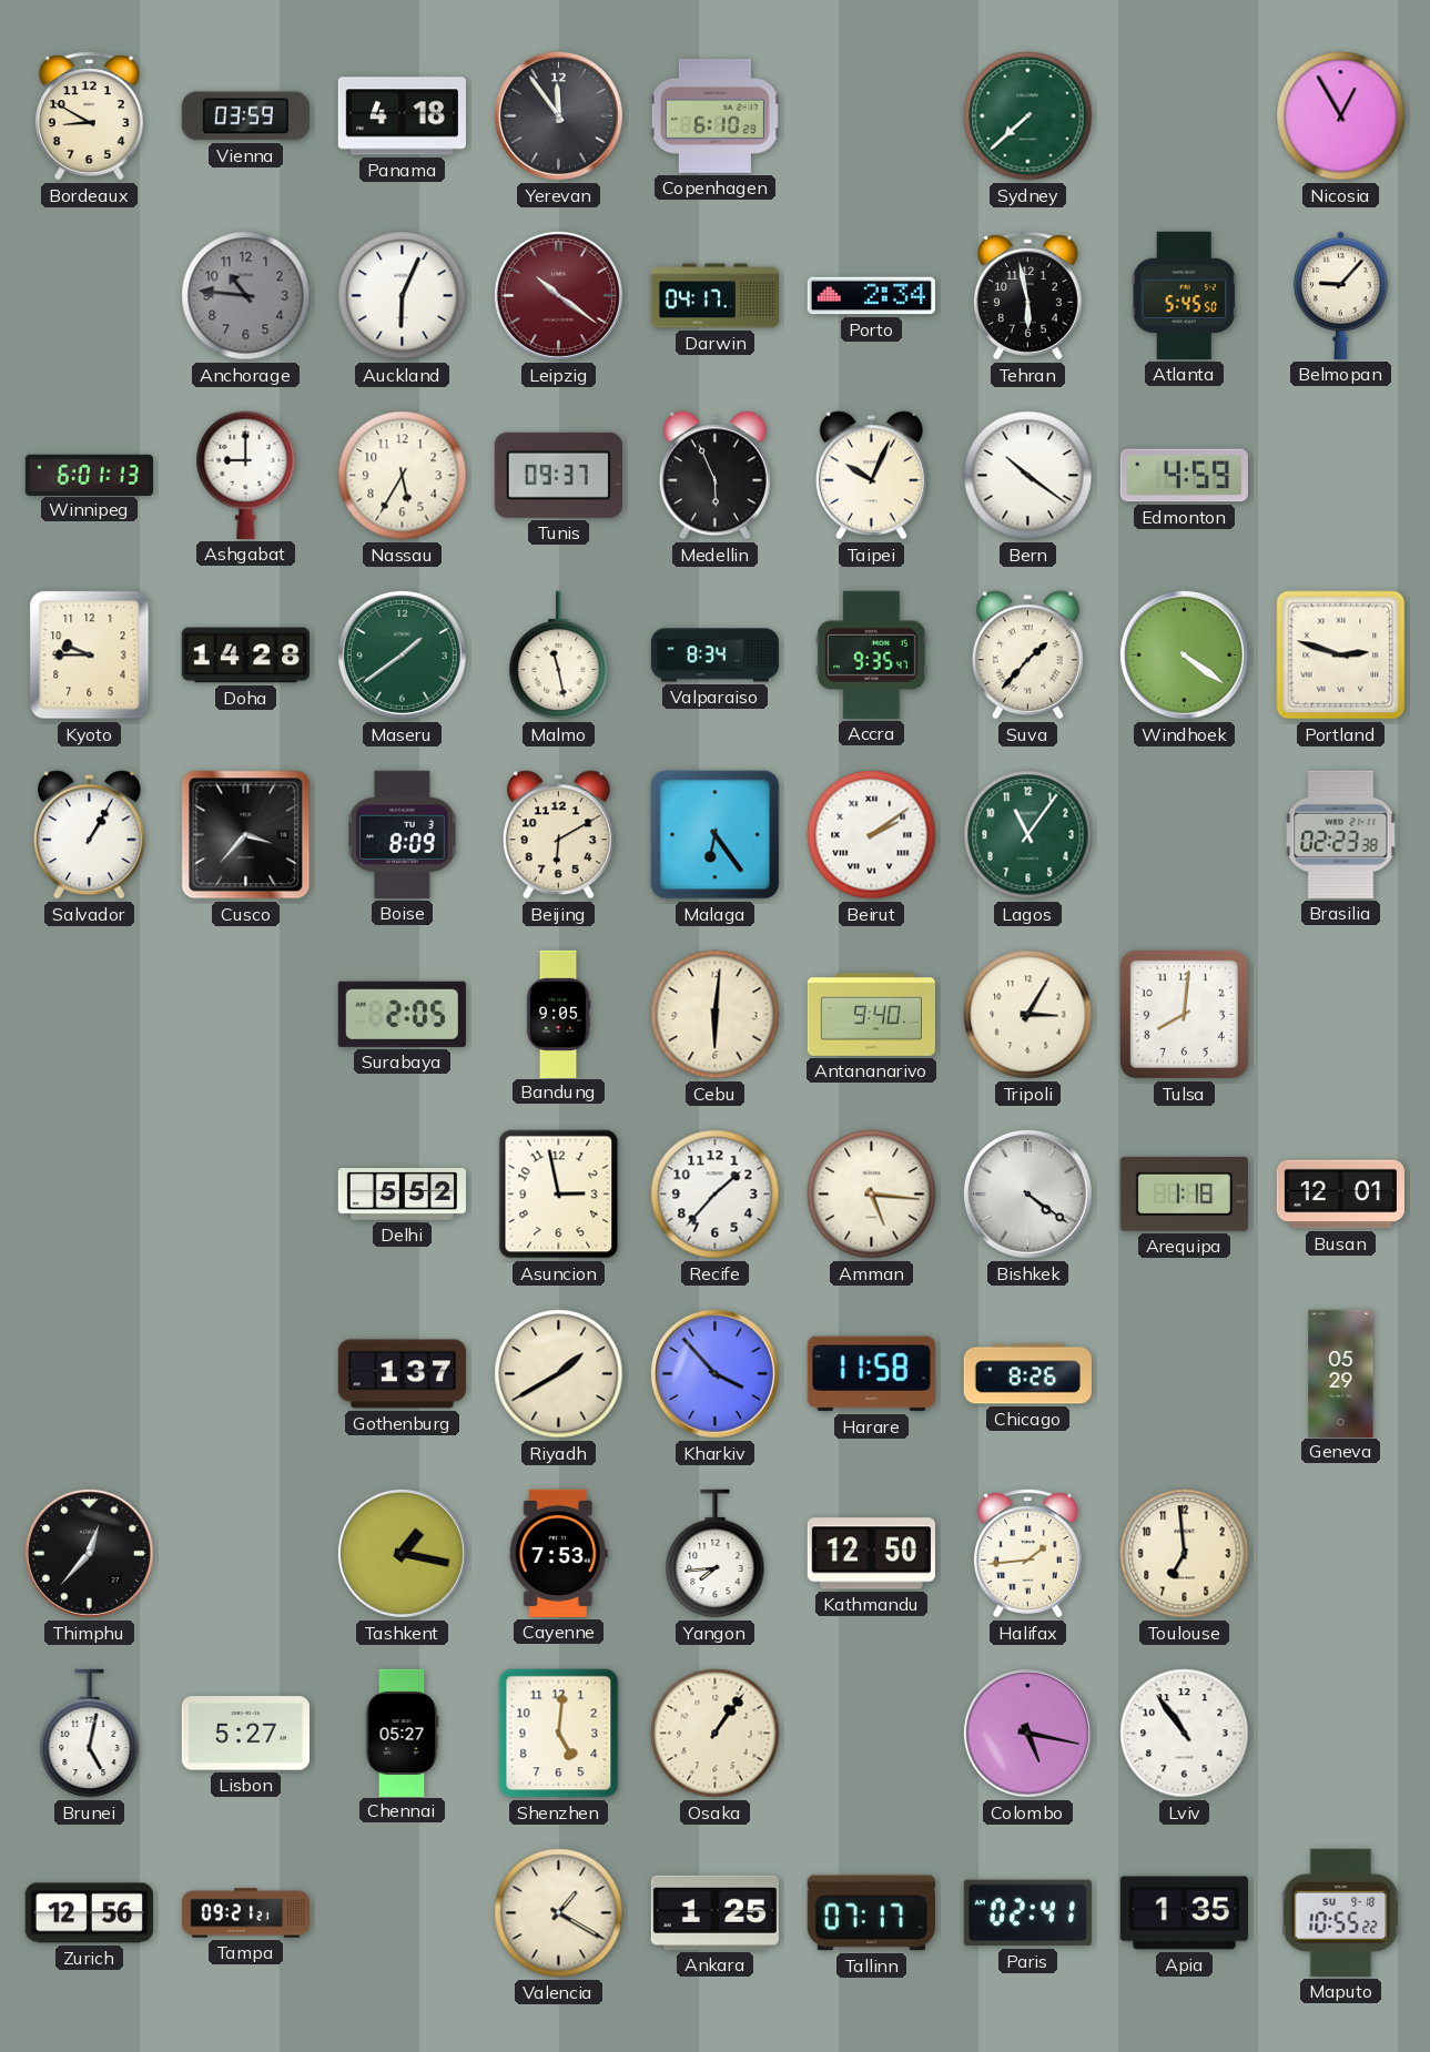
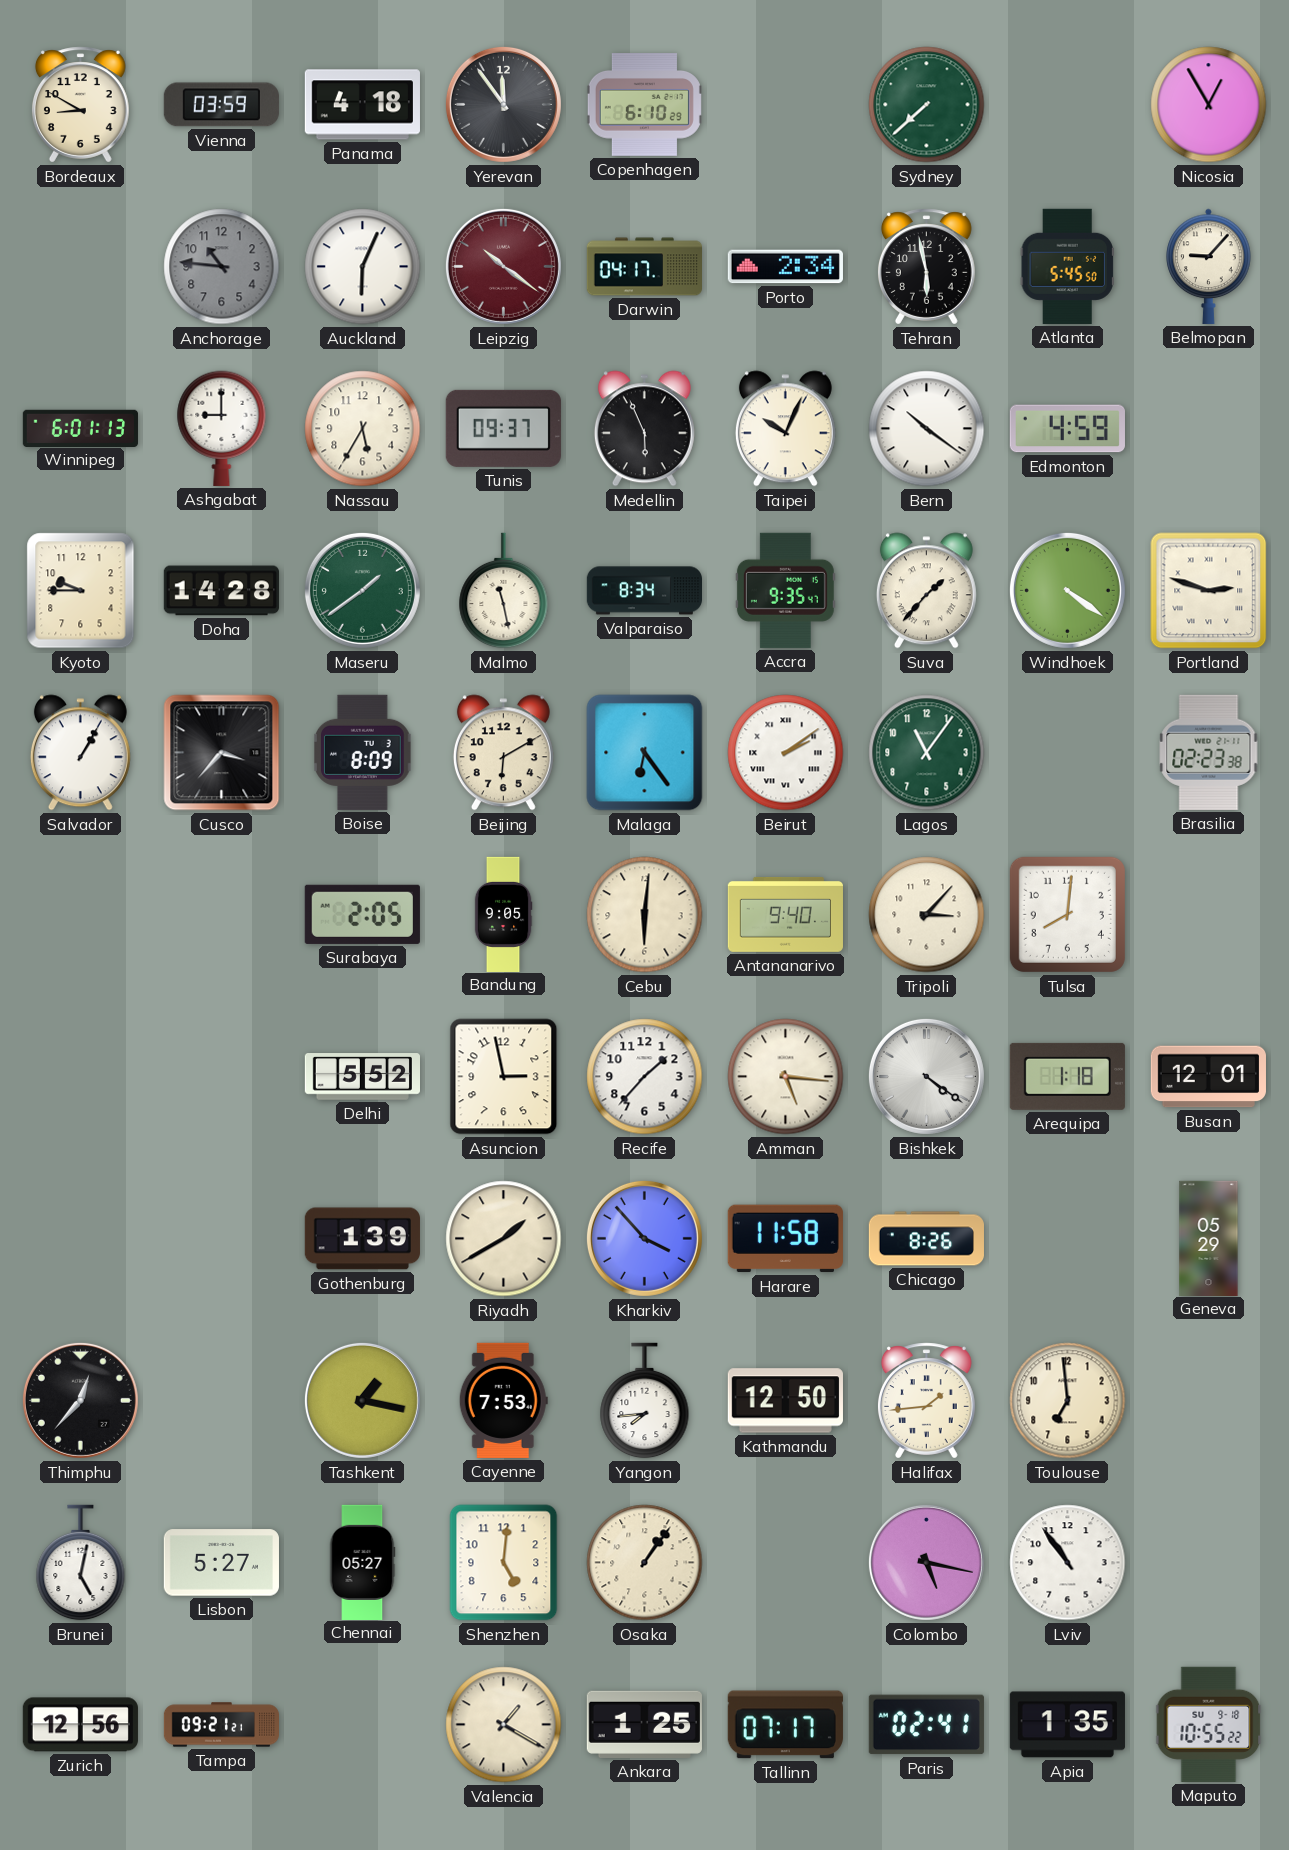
Tripoli: 3:05 -> 3:07
Gothenburg: 1:37 -> 1:39
